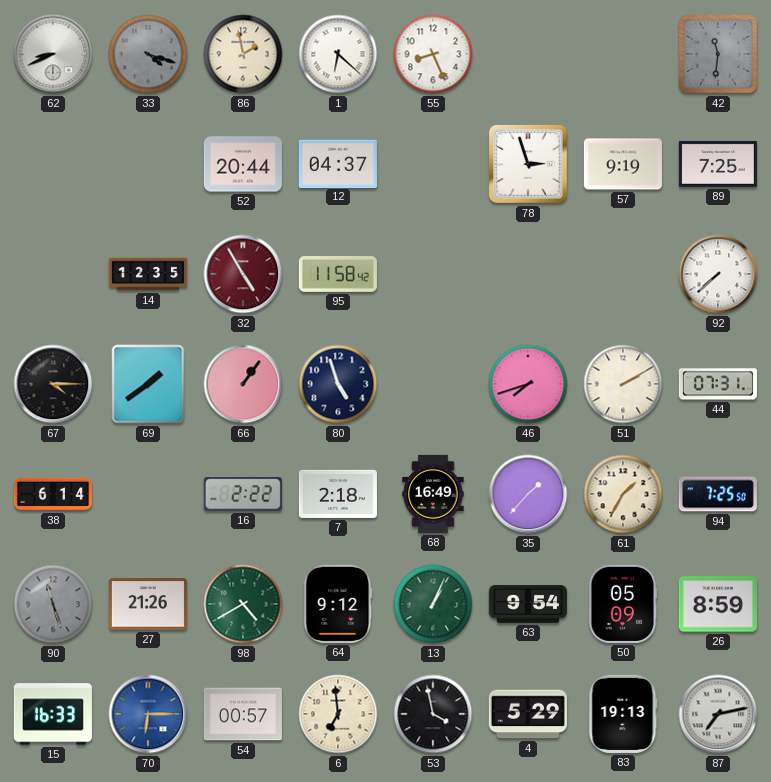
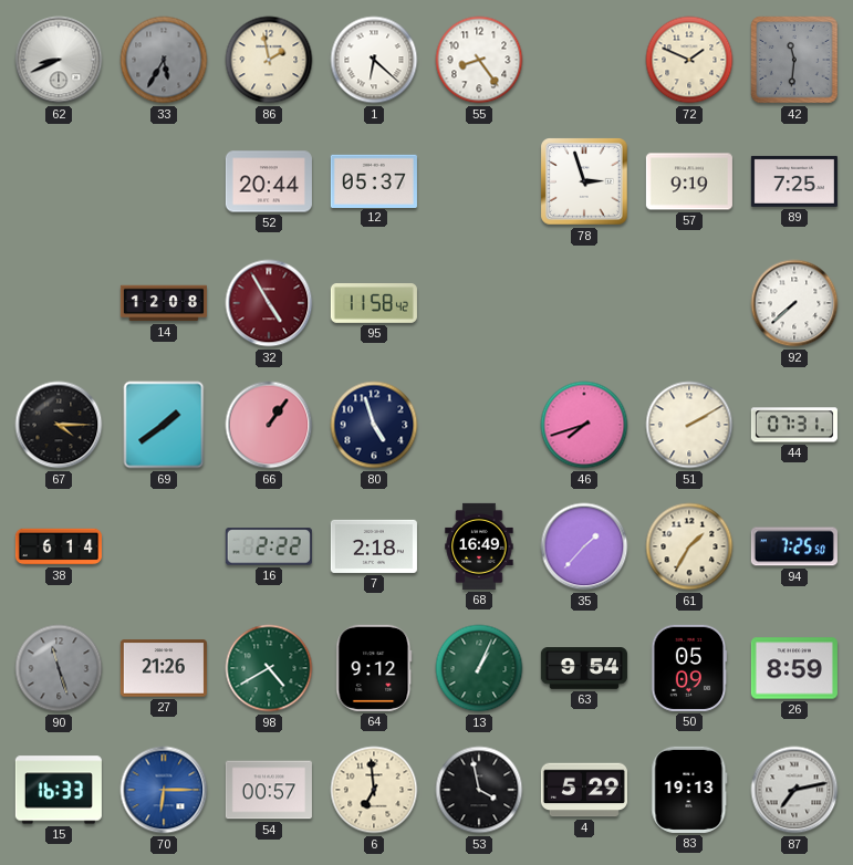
33: 4:18 -> 5:35
55: 8:26 -> 8:24
72: none -> 1:49
12: 04:37 -> 05:37
14: 12:35 -> 12:08
